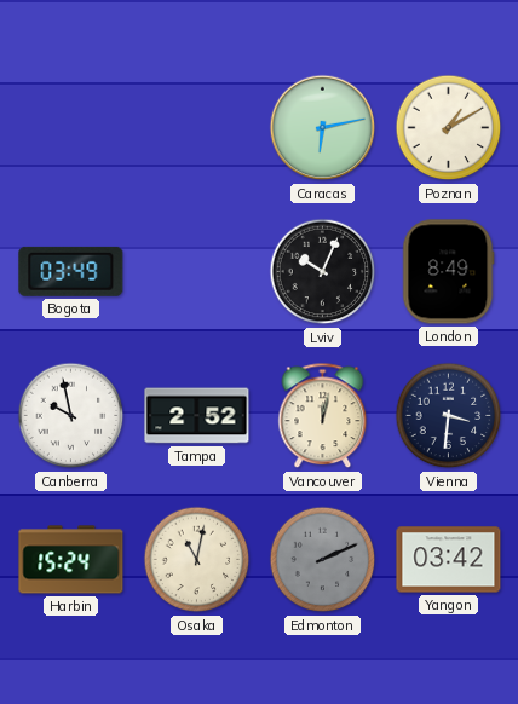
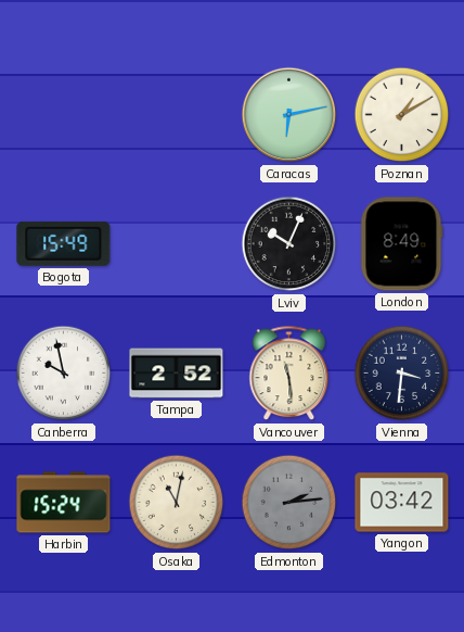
Bogota: 03:49 -> 15:49
Vancouver: 12:02 -> 11:29
Edmonton: 2:11 -> 2:14
